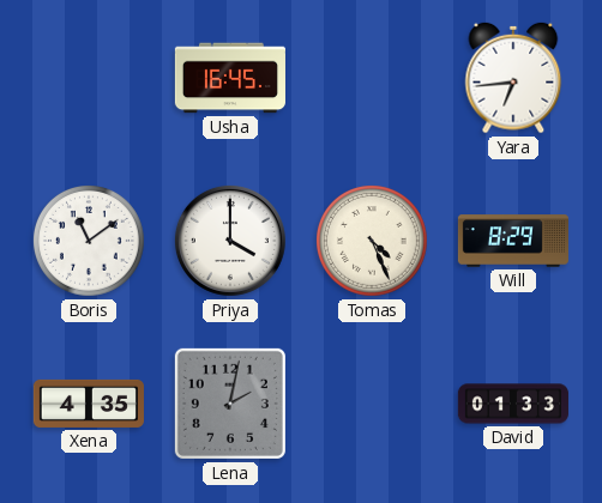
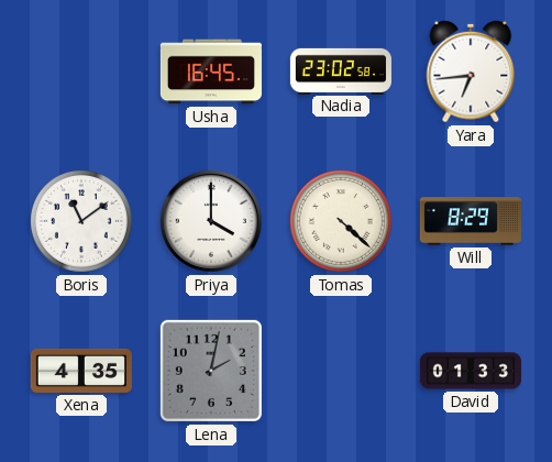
Nadia: none -> 23:02
Tomas: 4:26 -> 4:22
